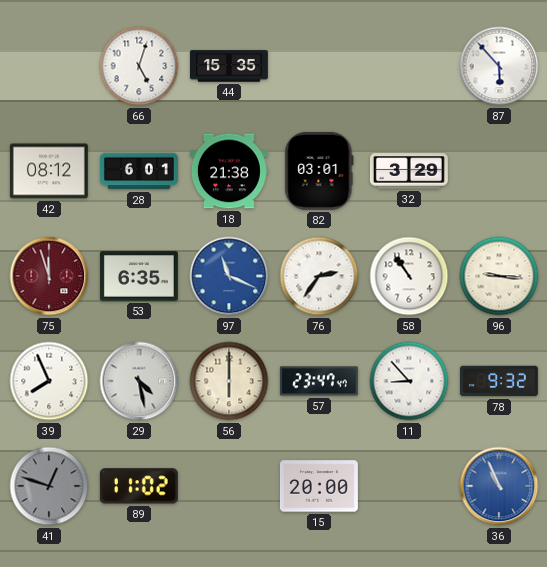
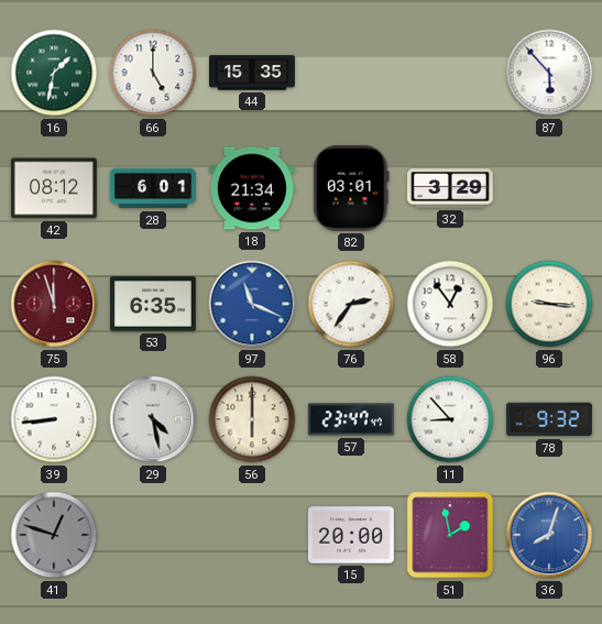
16: none -> 1:32
66: 5:03 -> 5:00
18: 21:38 -> 21:34
58: 10:54 -> 12:54
39: 7:56 -> 8:44
89: 11:02 -> none
51: none -> 1:58
36: 10:56 -> 8:03
